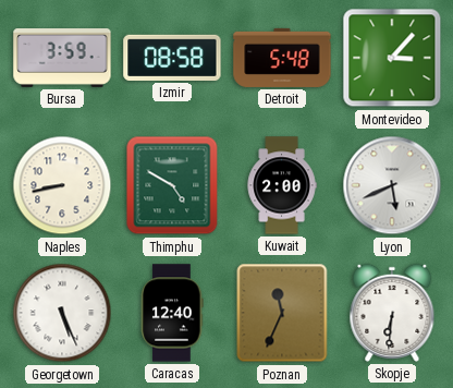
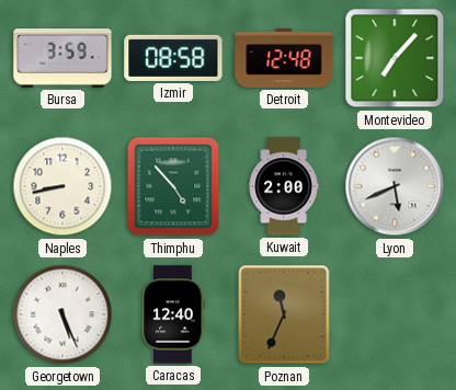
Detroit: 5:48 -> 12:48
Montevideo: 3:07 -> 7:07
Thimphu: 4:50 -> 4:53
Skopje: 6:31 -> none
